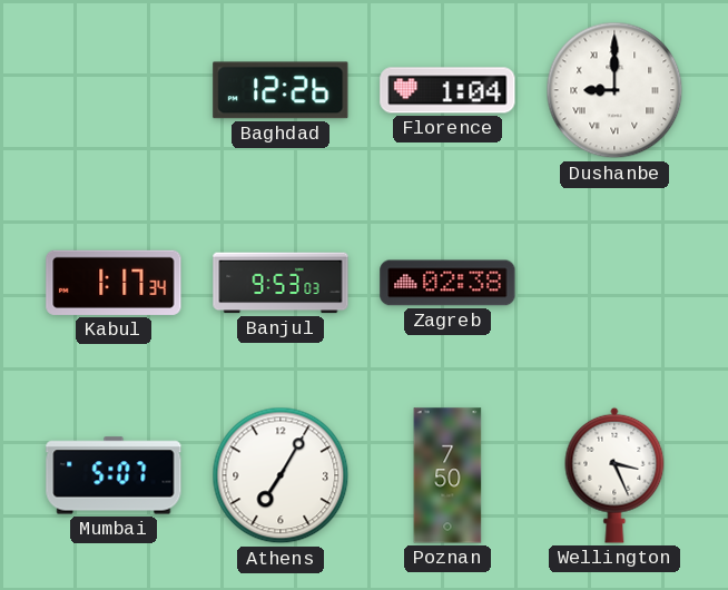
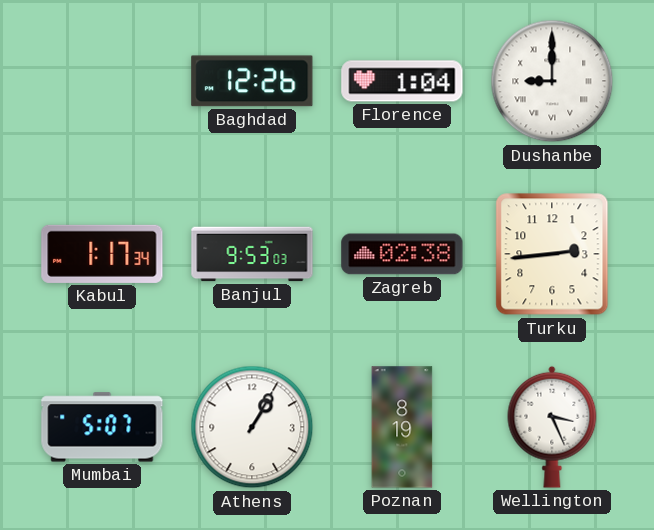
Turku: none -> 2:44
Athens: 7:05 -> 1:05
Poznan: 7:50 -> 8:19
